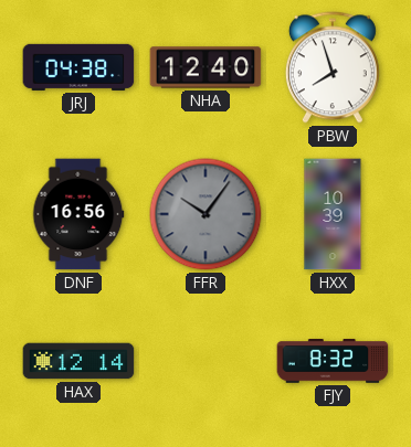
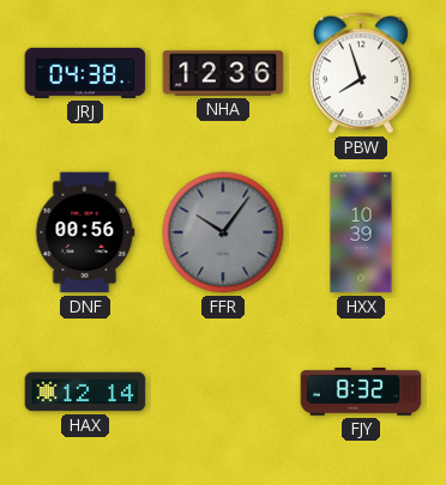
NHA: 12:40 -> 12:36
DNF: 16:56 -> 00:56
